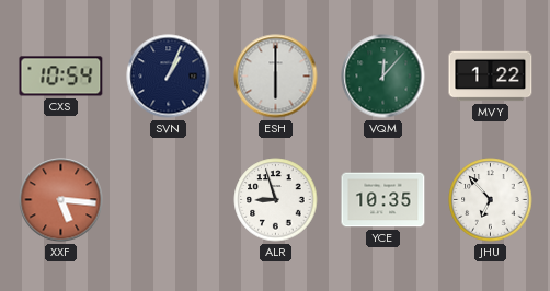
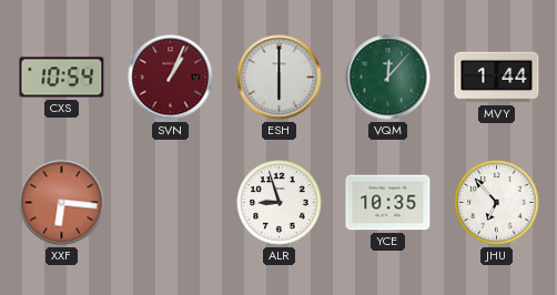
SVN dial: navy -> burgundy
MVY: 1:22 -> 1:44
XXF: 5:16 -> 6:16
